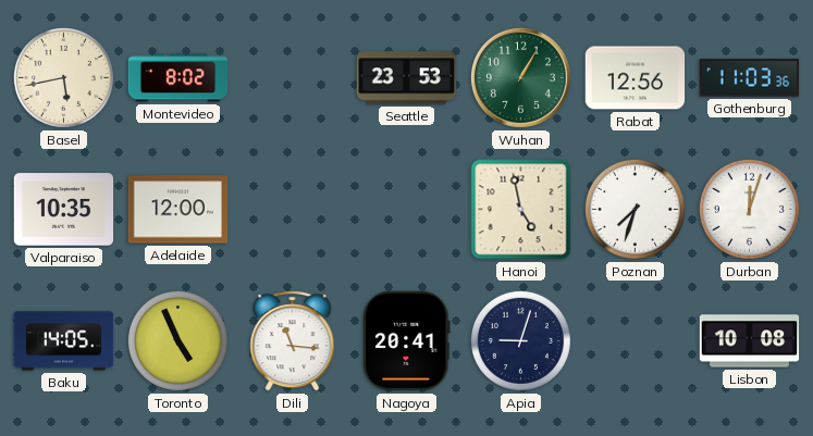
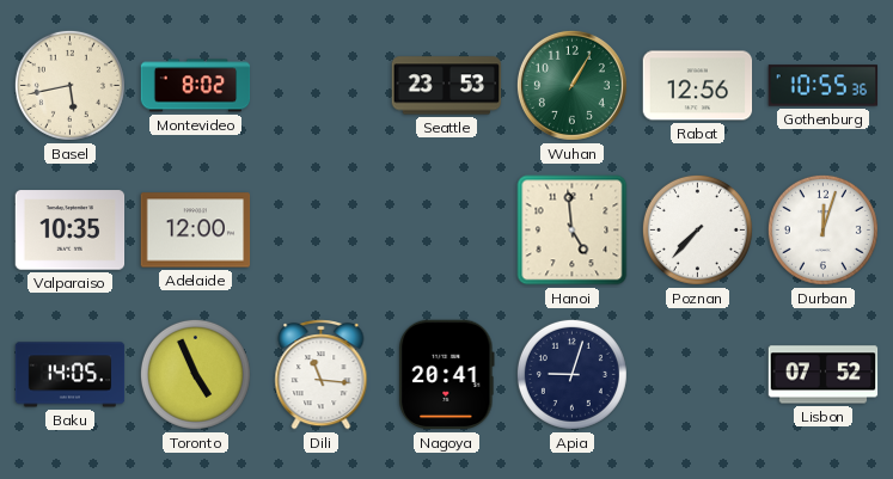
Gothenburg: 11:03 -> 10:55
Hanoi: 4:58 -> 4:59
Poznan: 7:33 -> 7:37
Lisbon: 10:08 -> 07:52
